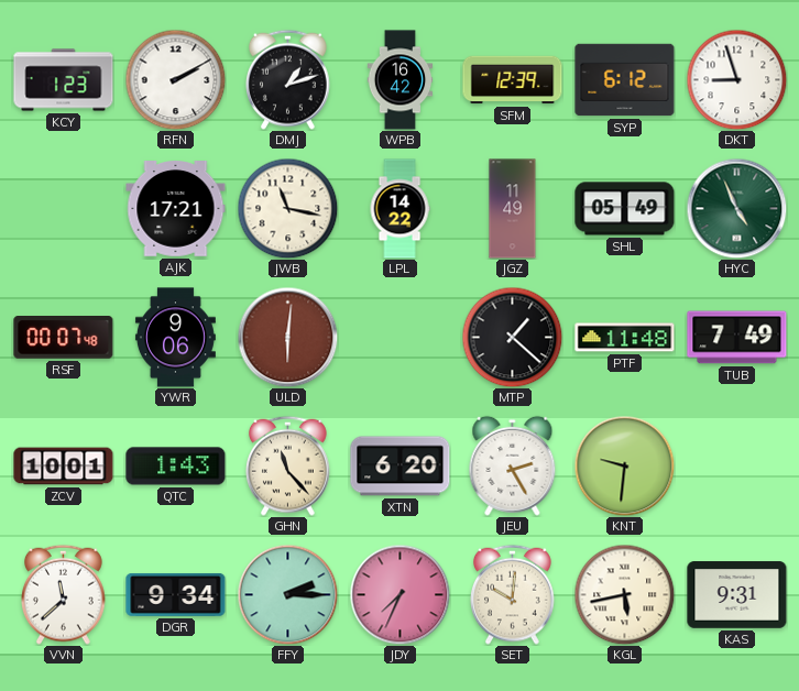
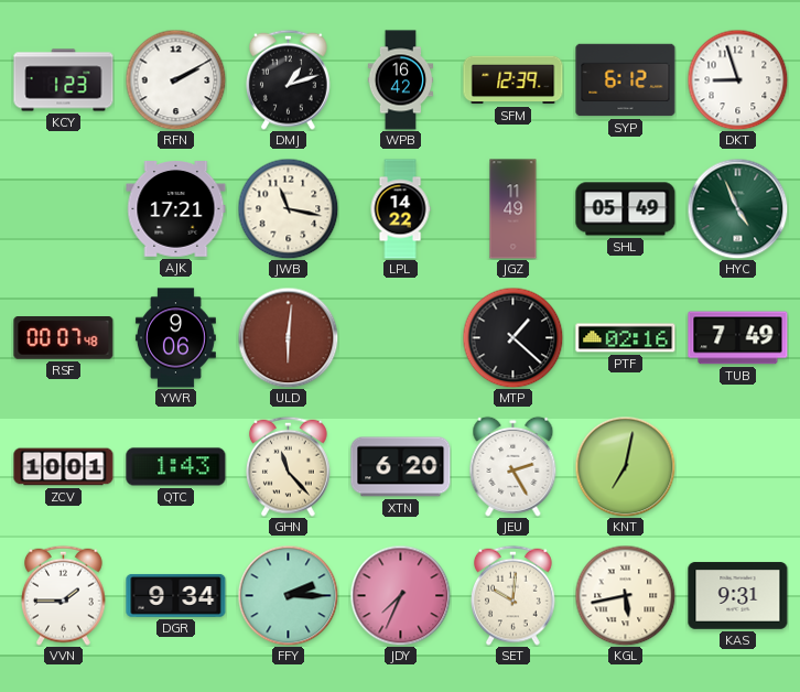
PTF: 11:48 -> 02:16
KNT: 9:31 -> 7:02
VVN: 11:38 -> 1:45
